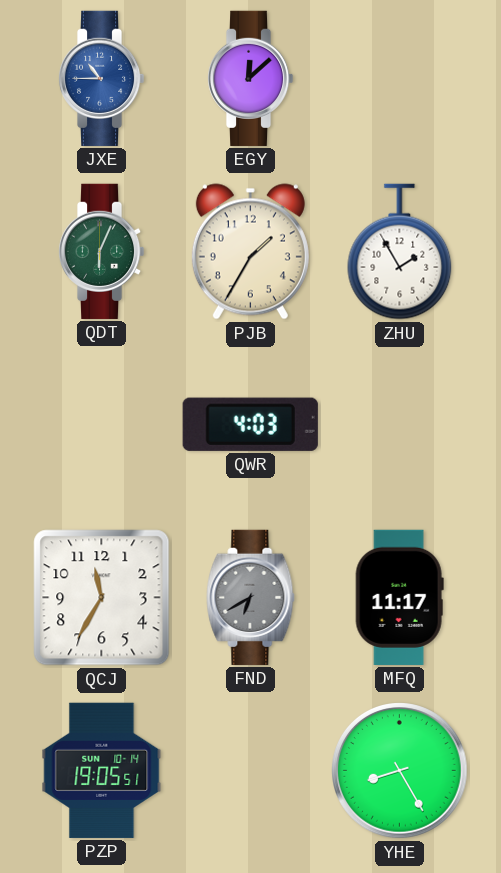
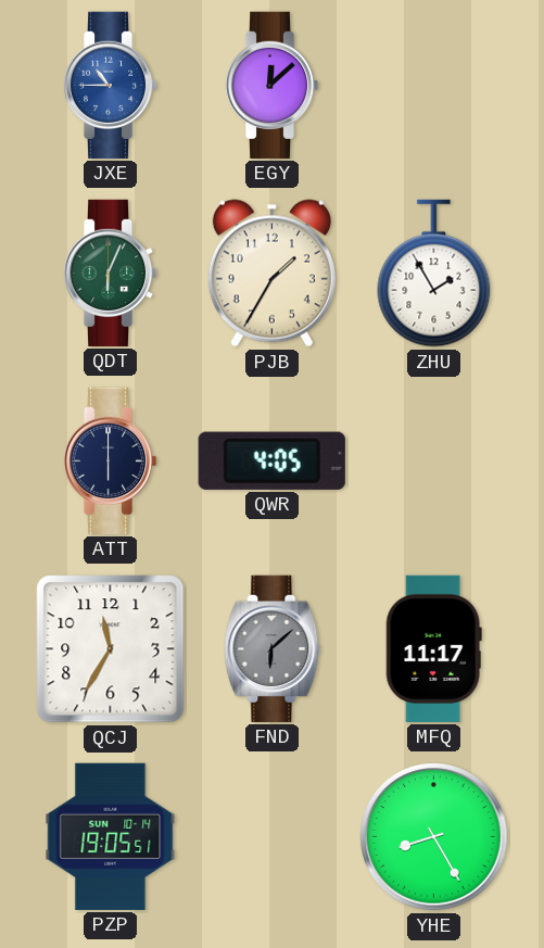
ATT: none -> 6:00
QWR: 4:03 -> 4:05
FND: 6:40 -> 6:08
